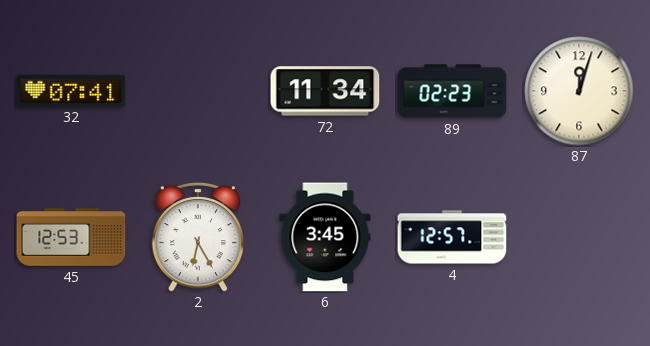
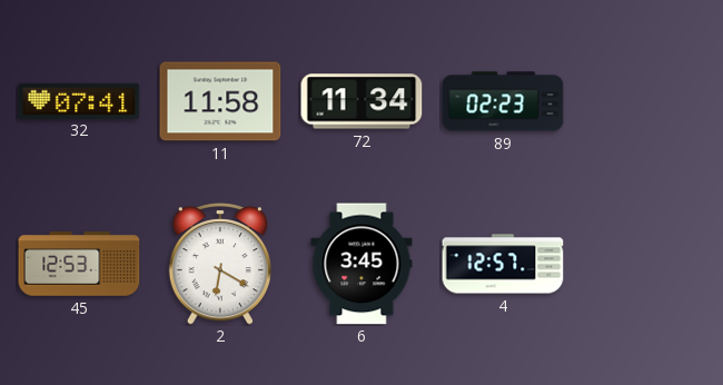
11: none -> 11:58
87: 12:03 -> none
2: 6:25 -> 6:20
